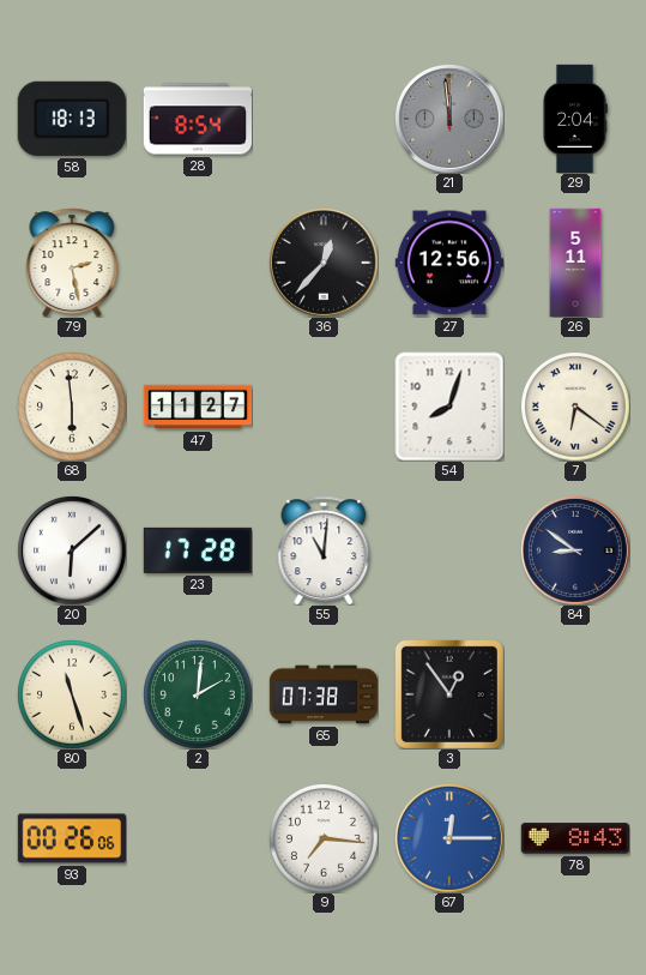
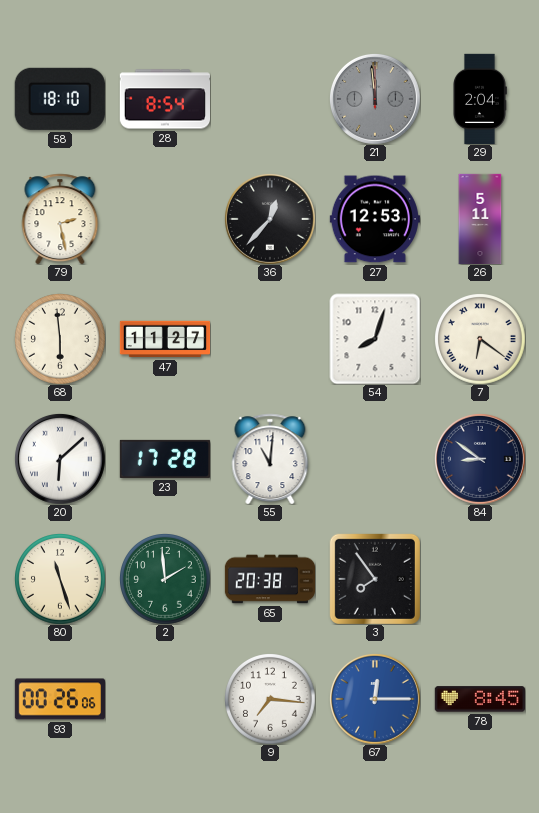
58: 18:13 -> 18:10
27: 12:56 -> 12:53
2: 2:01 -> 1:59
65: 07:38 -> 20:38
3: 12:54 -> 7:54
78: 8:43 -> 8:45
